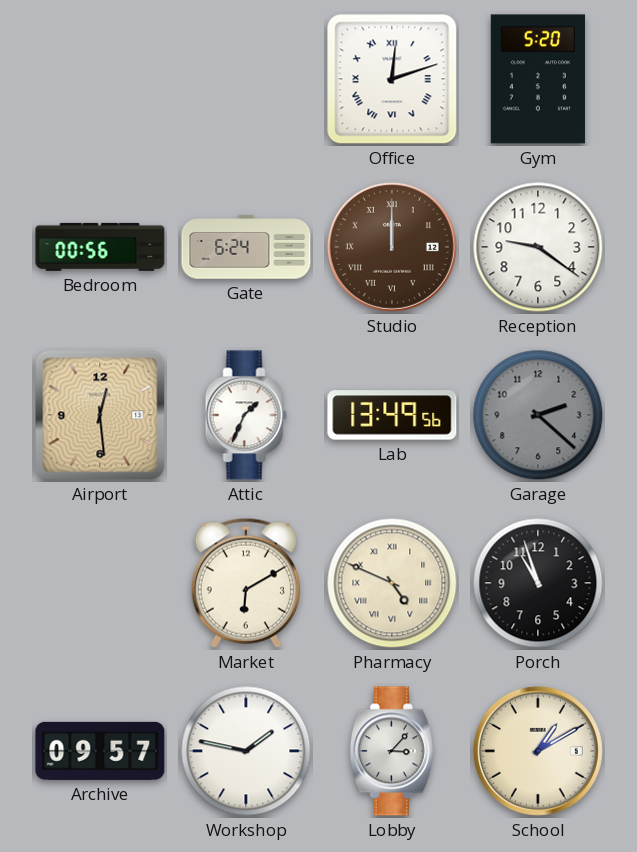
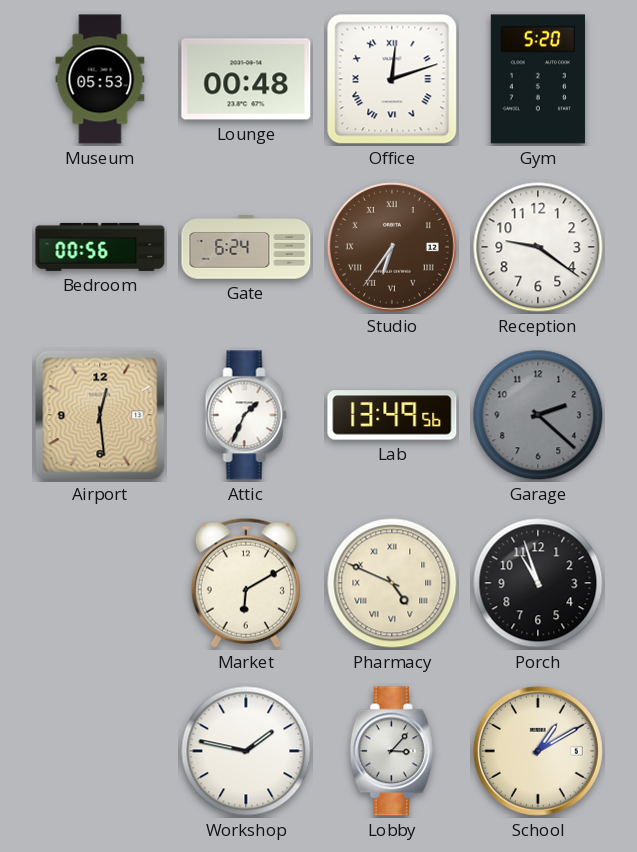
Museum: none -> 05:53
Lounge: none -> 00:48
Studio: 12:00 -> 6:36
Archive: 09:57 -> none
